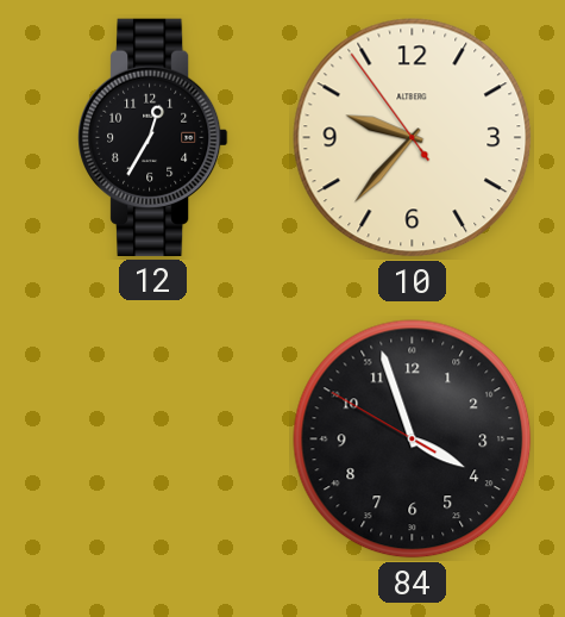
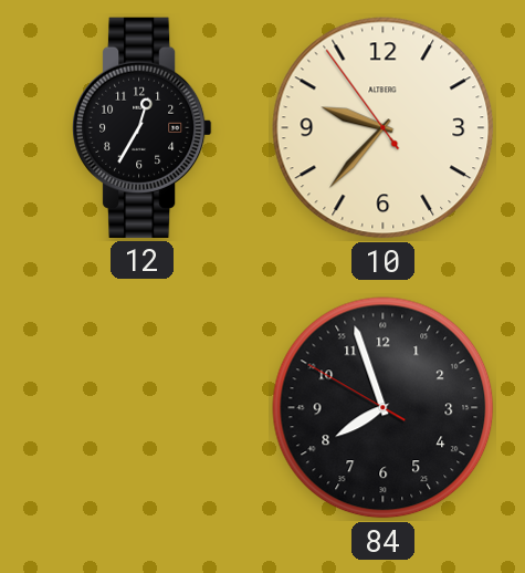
84: 3:56 -> 7:56
